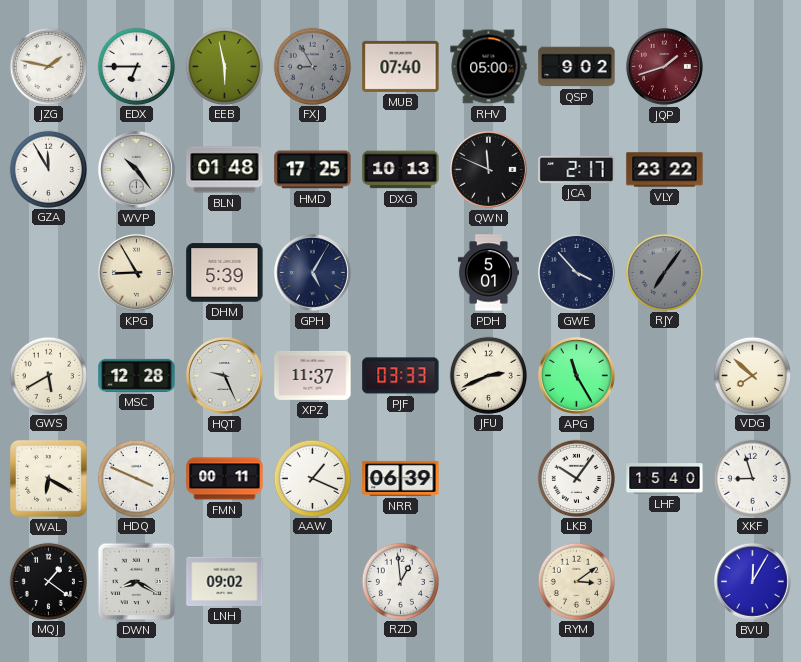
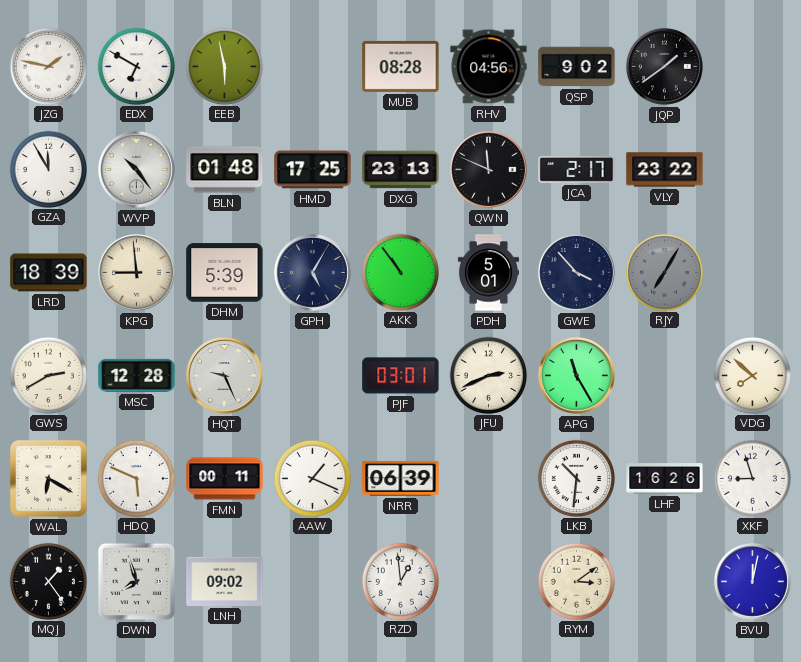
EDX: 6:45 -> 6:50
FXJ: 8:55 -> none
MUB: 07:40 -> 08:28
RHV: 05:00 -> 04:56
JQP: 1:42 -> 1:39
JQP dial: burgundy -> black
DXG: 10:13 -> 23:13
LRD: none -> 18:39
KPG: 8:55 -> 8:59
AKK: none -> 10:54
RJY: 7:06 -> 7:05
GWS: 5:40 -> 2:40
XPZ: 11:37 -> none
PJF: 03:33 -> 03:01
HDQ: 3:49 -> 5:49
LKB: 10:06 -> 10:31
LHF: 15:40 -> 16:26
MQJ: 1:21 -> 1:24
DWN: 8:20 -> 7:57
BVU: 12:05 -> 12:02
